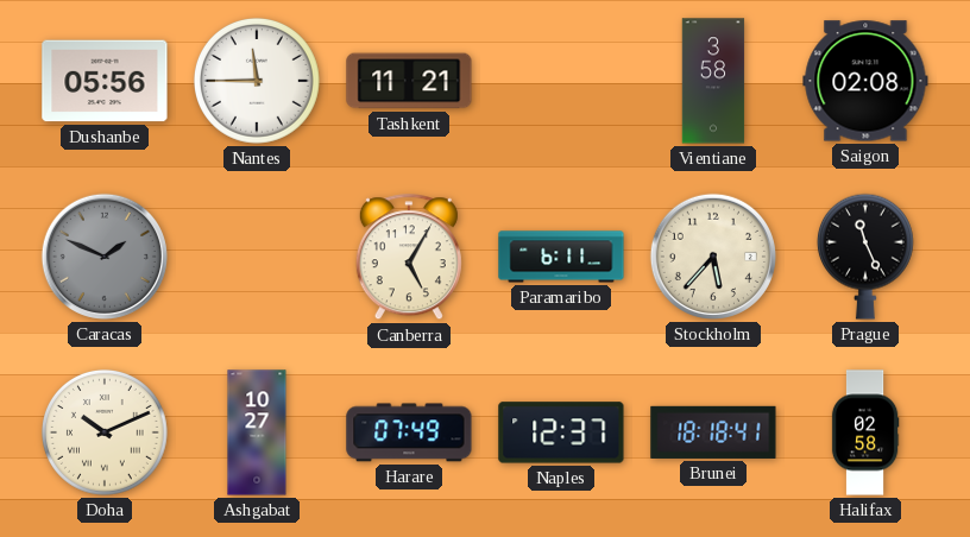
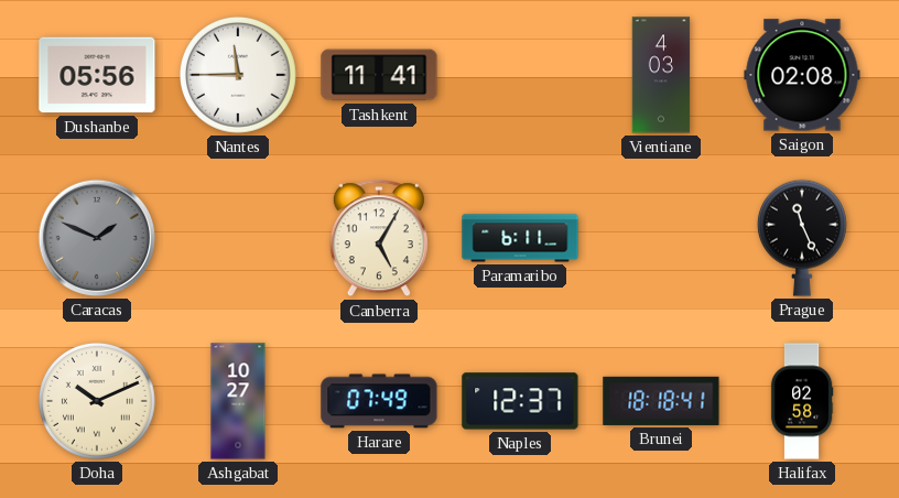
Tashkent: 11:21 -> 11:41
Vientiane: 3:58 -> 4:03
Stockholm: 5:37 -> none
